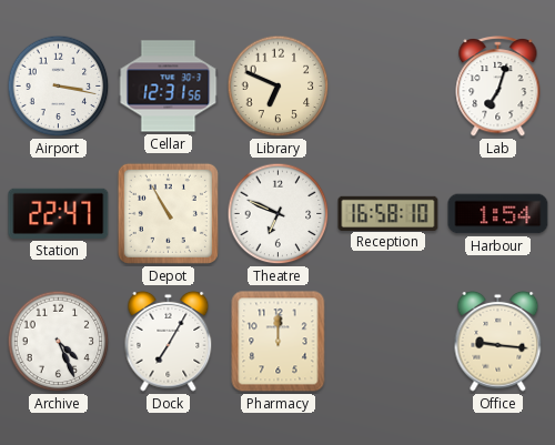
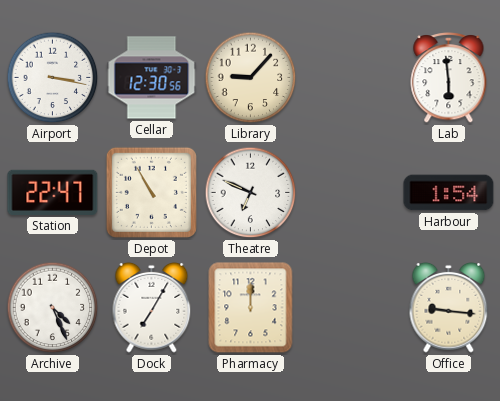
Cellar: 12:31 -> 12:30
Library: 6:49 -> 9:07
Lab: 7:03 -> 5:59
Reception: 16:58 -> none
